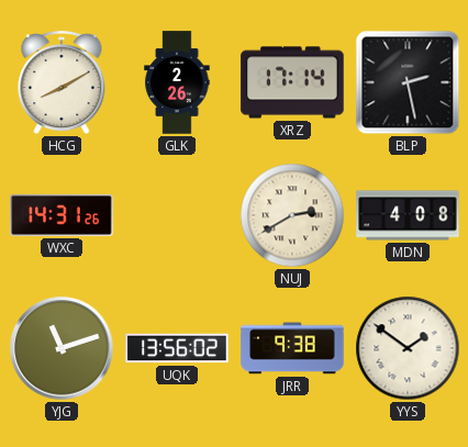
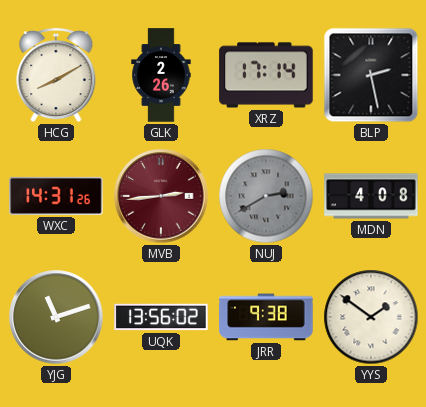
MVB: none -> 2:44
NUJ dial: cream -> grey
